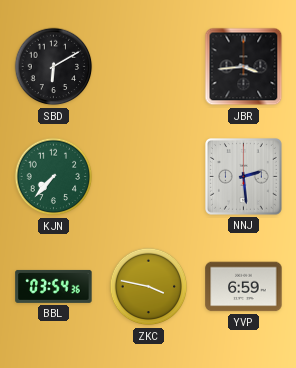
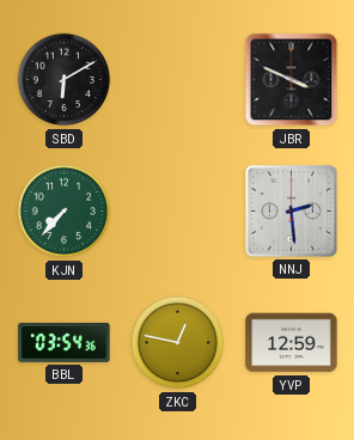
JBR: 3:44 -> 3:49
ZKC: 3:47 -> 12:47
YVP: 6:59 -> 12:59
